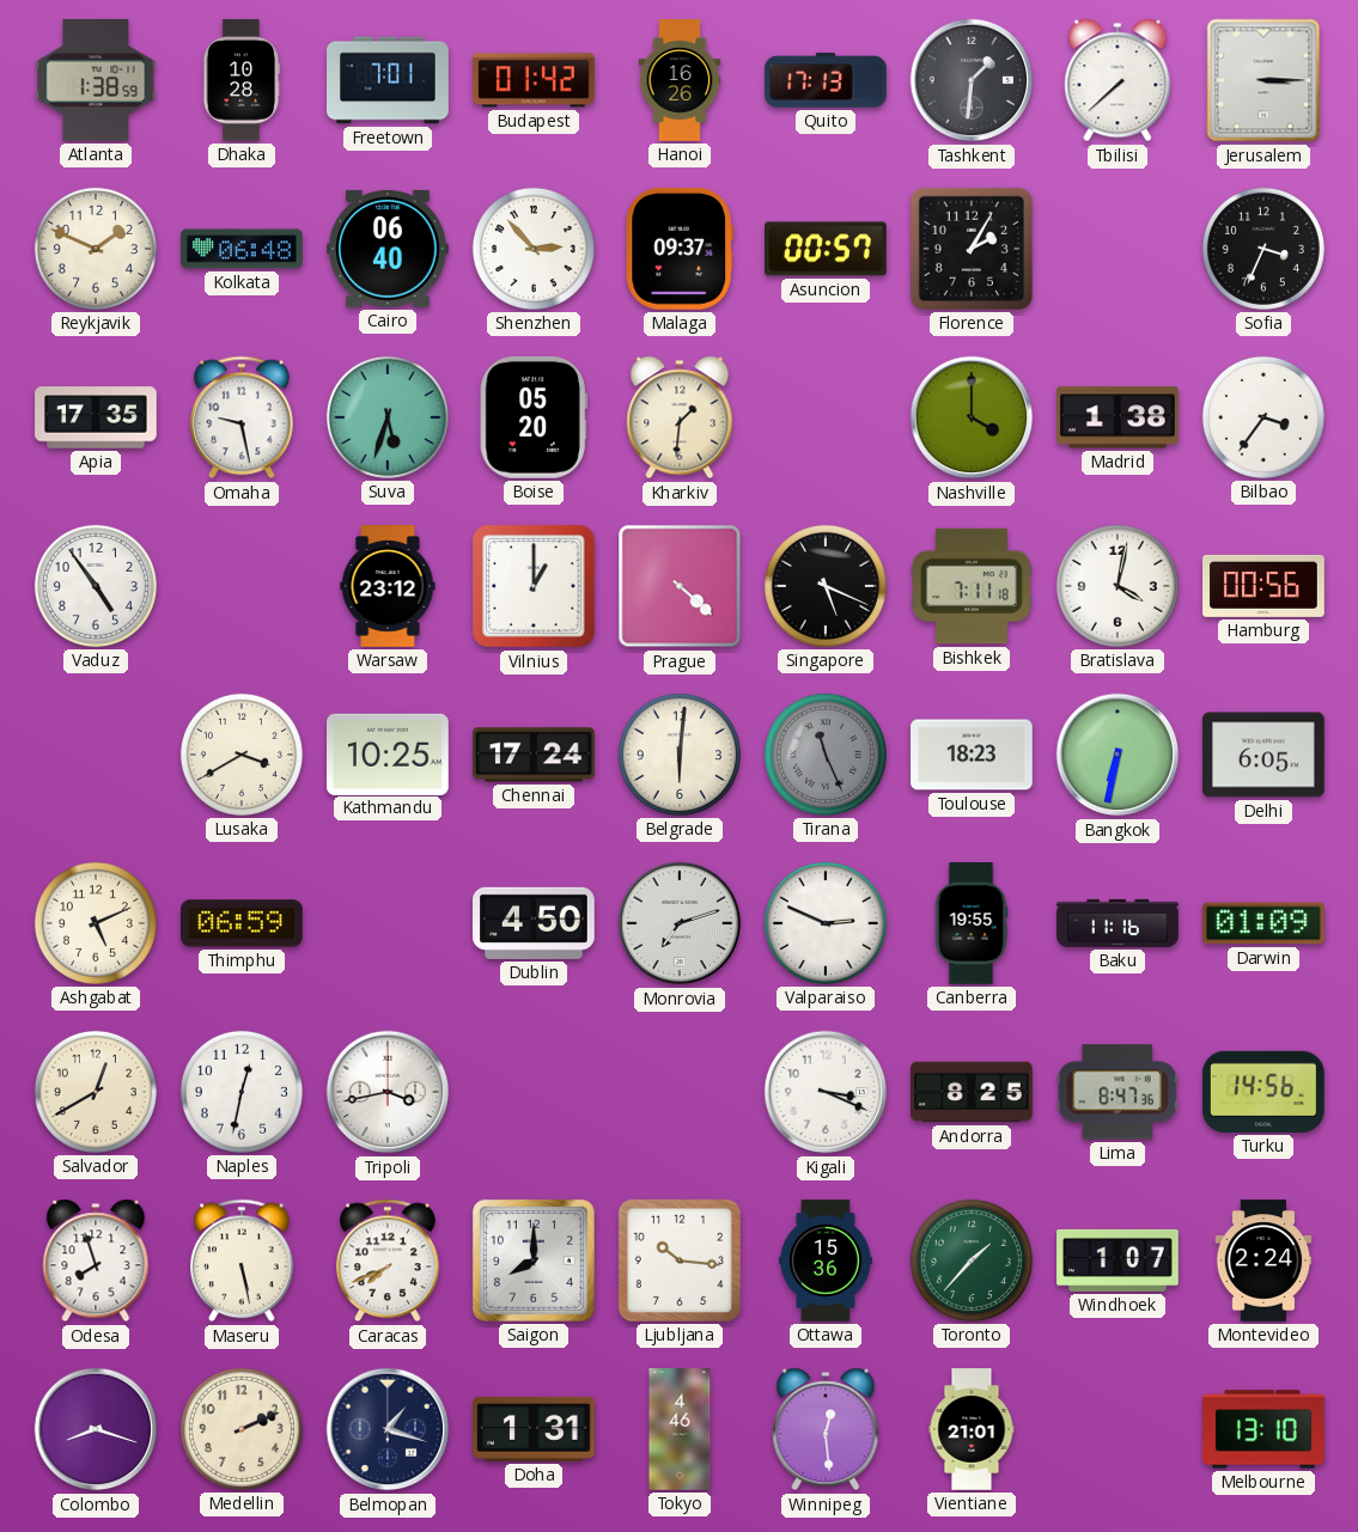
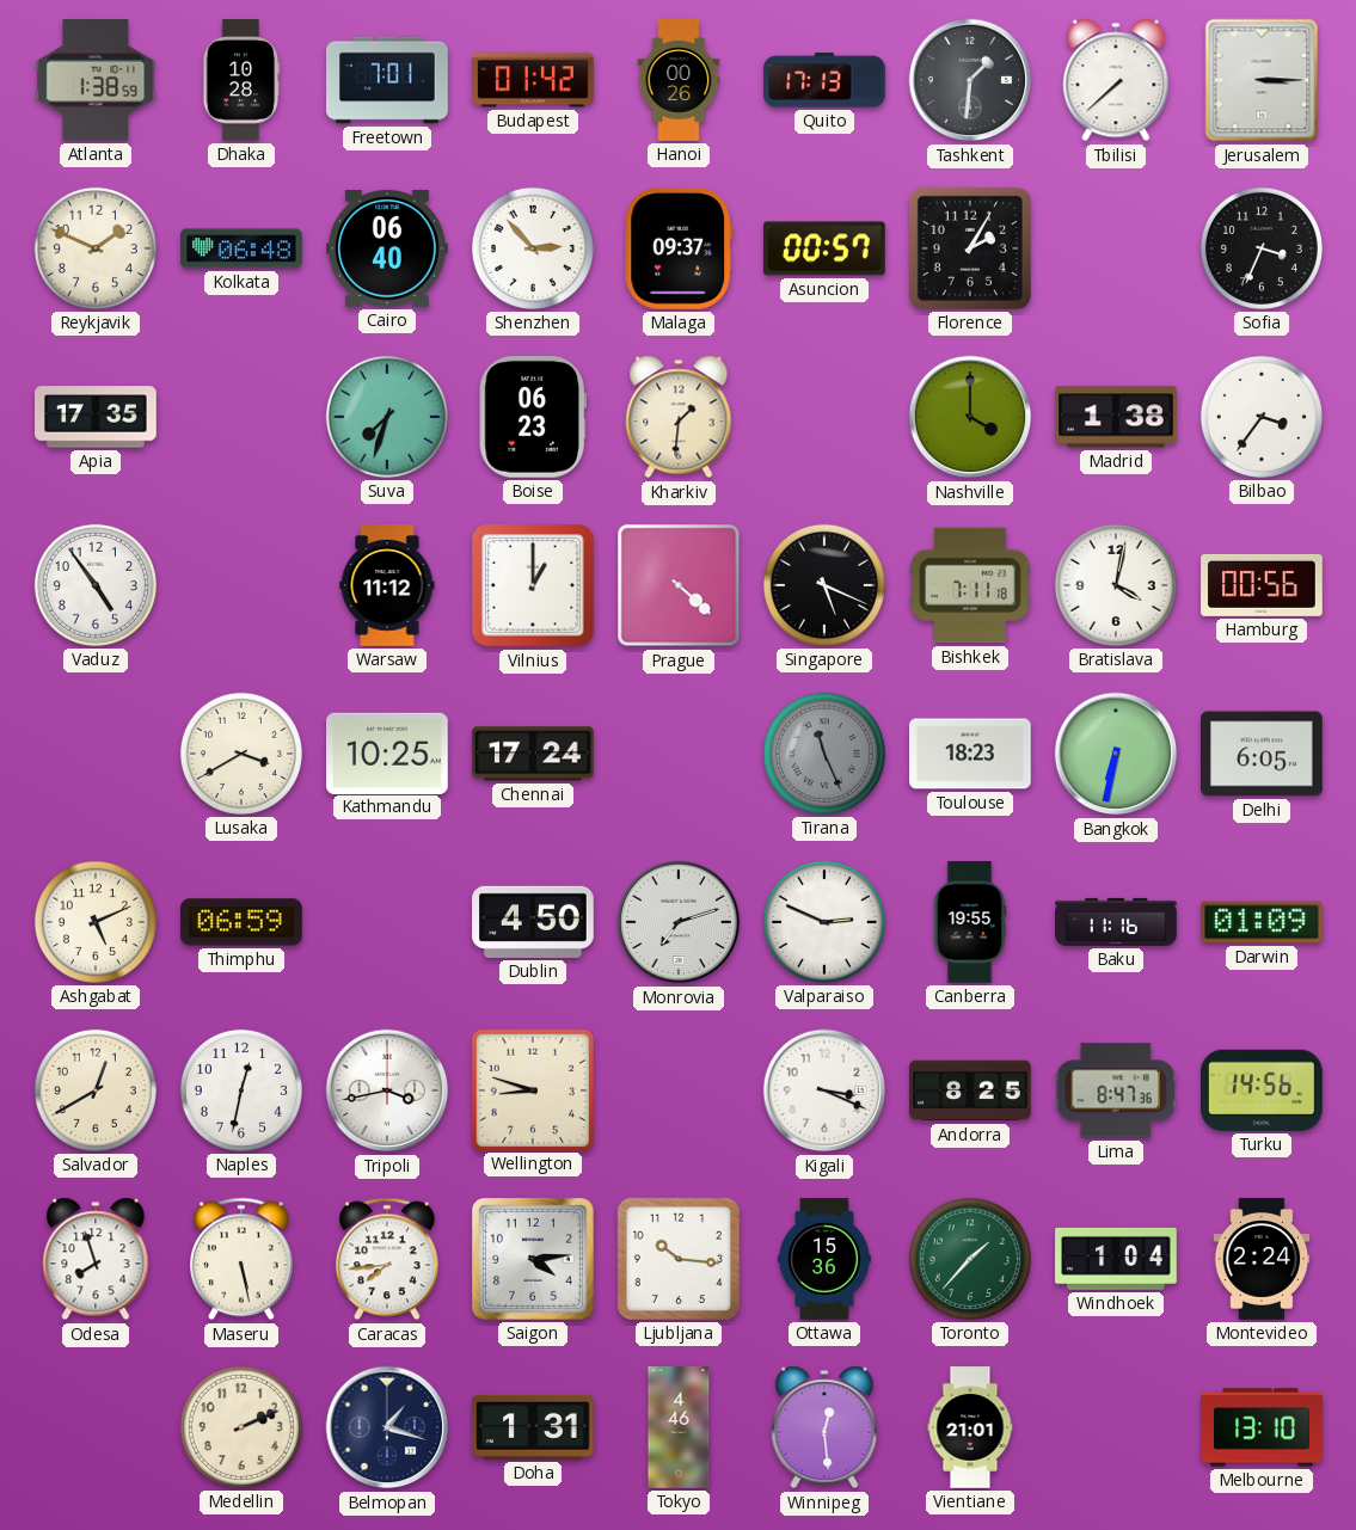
Hanoi: 16:26 -> 00:26
Omaha: 9:28 -> none
Suva: 5:33 -> 7:33
Boise: 05:20 -> 06:23
Warsaw: 23:12 -> 11:12
Belgrade: 6:01 -> none
Wellington: none -> 8:48
Caracas: 7:41 -> 7:44
Saigon: 8:00 -> 4:14
Windhoek: 1:07 -> 1:04
Colombo: 8:18 -> none
